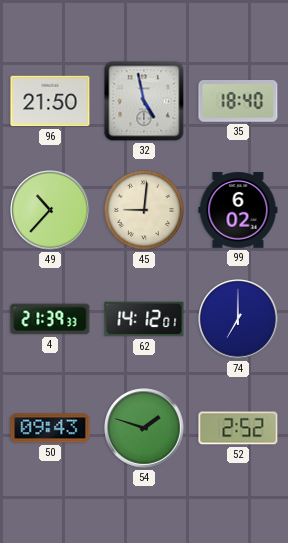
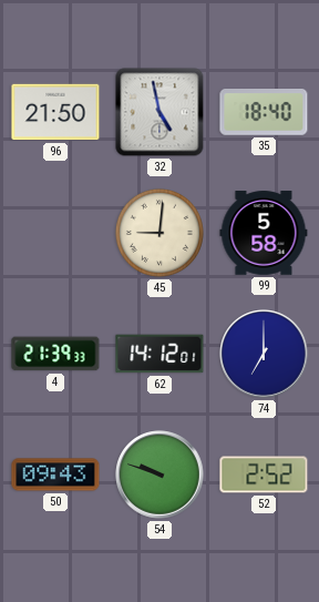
49: 10:37 -> none
99: 6:02 -> 5:58
54: 1:48 -> 9:48
